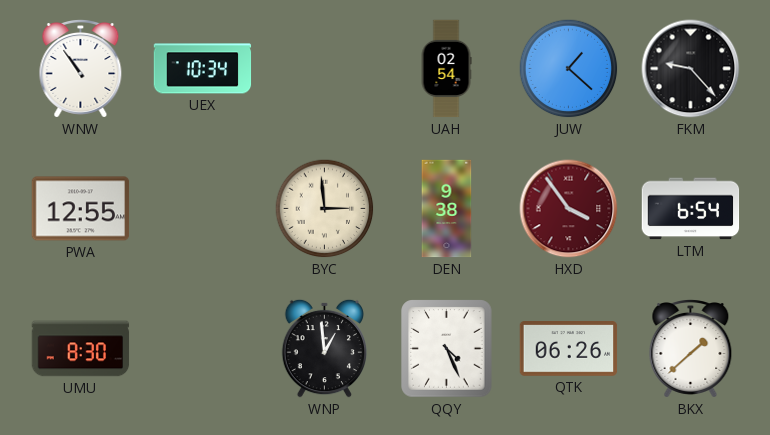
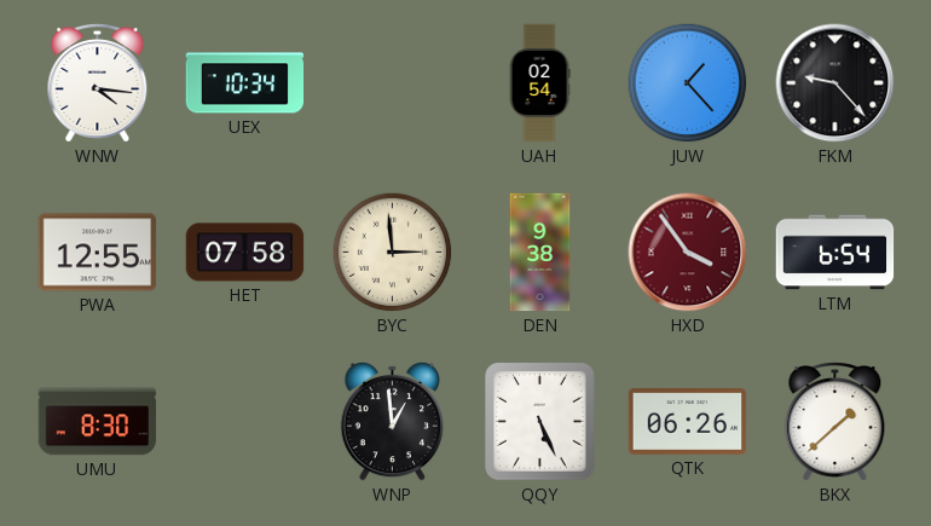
WNW: 10:54 -> 4:16
JUW: 1:22 -> 1:23
HET: none -> 07:58
QQY: 4:26 -> 5:26
